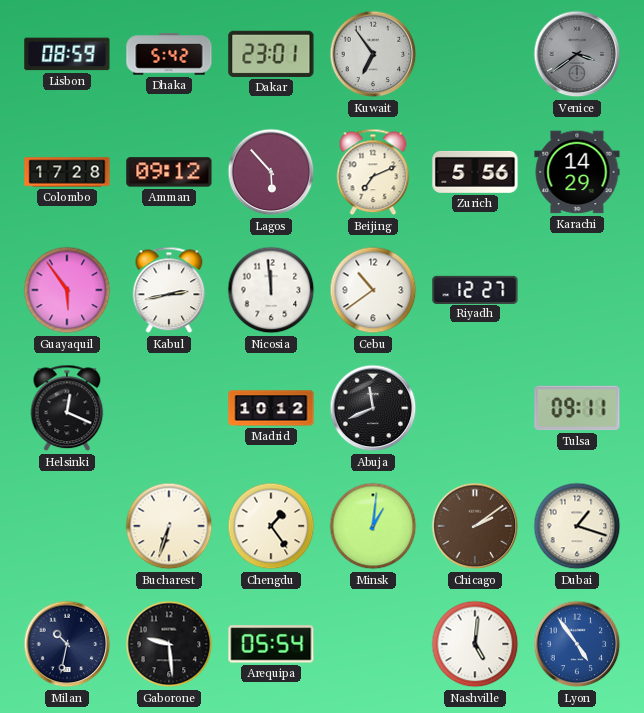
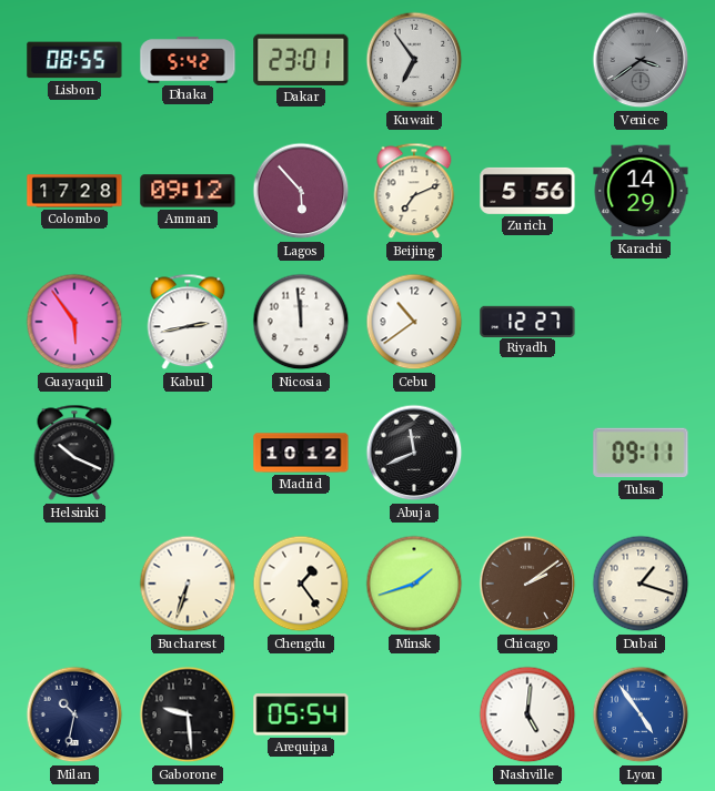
Lisbon: 08:59 -> 08:55
Helsinki: 12:19 -> 10:19
Minsk: 1:01 -> 1:42
